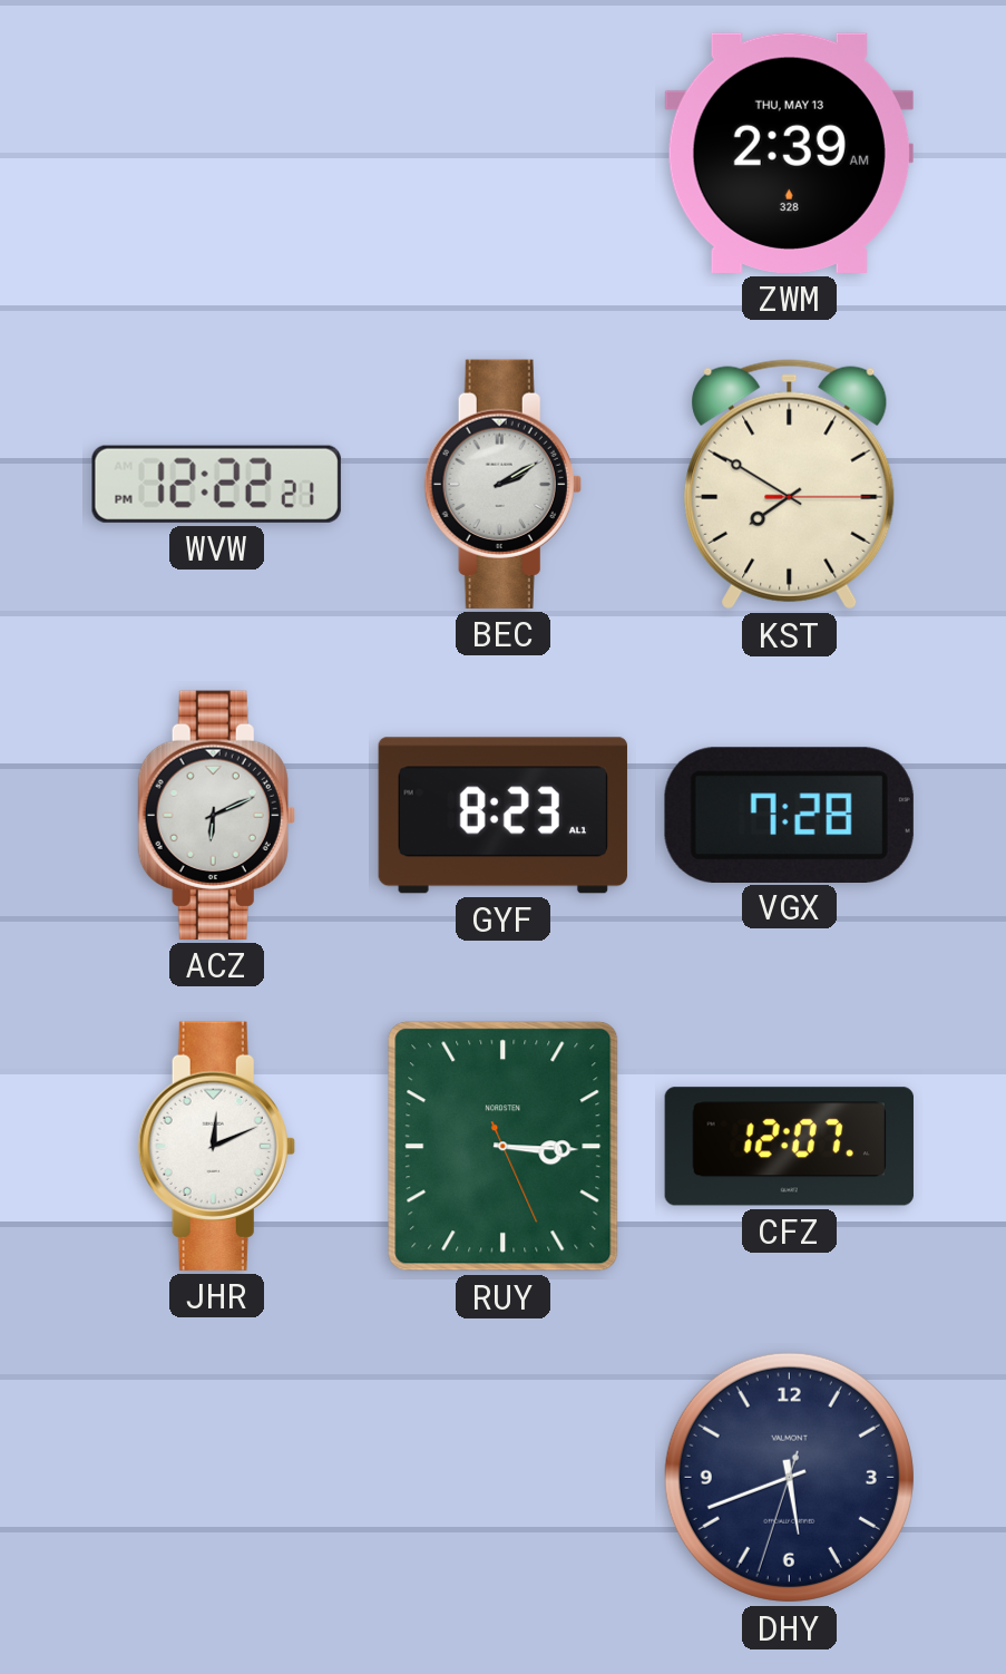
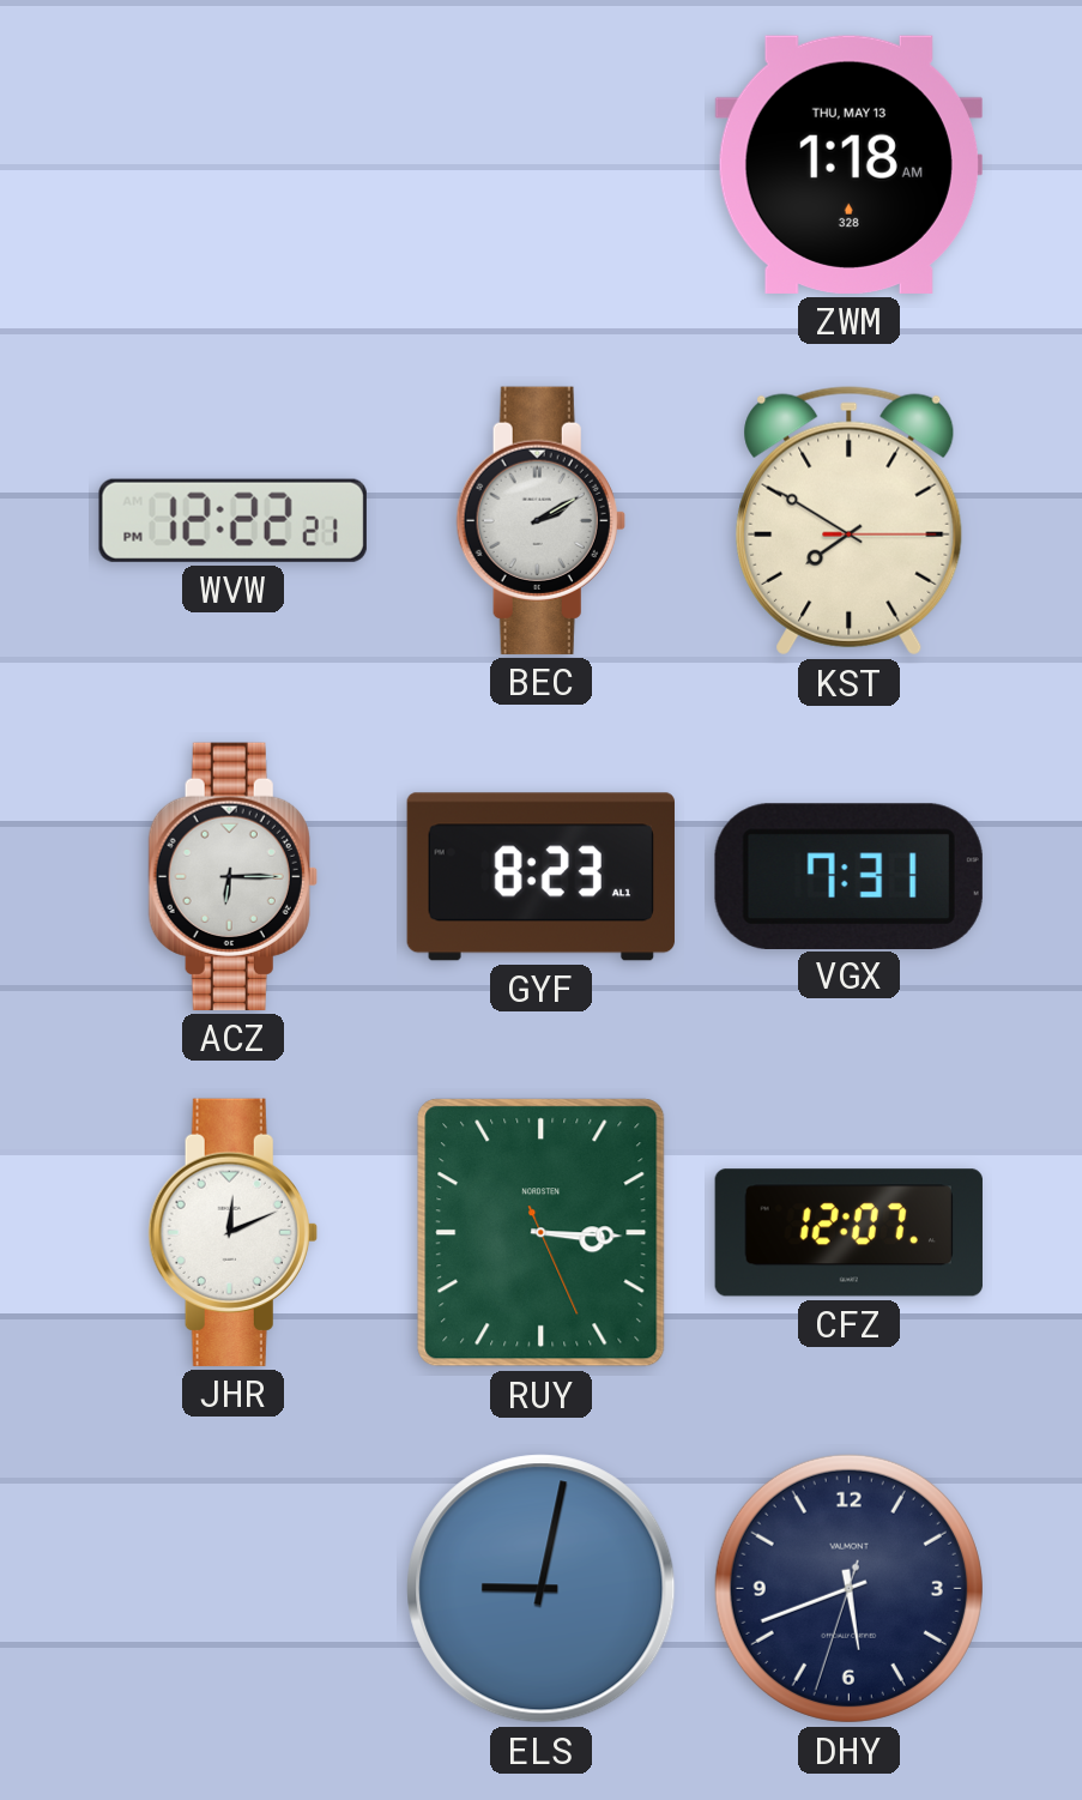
ZWM: 2:39 -> 1:18
ACZ: 6:11 -> 6:15
VGX: 7:28 -> 7:31
ELS: none -> 9:02
